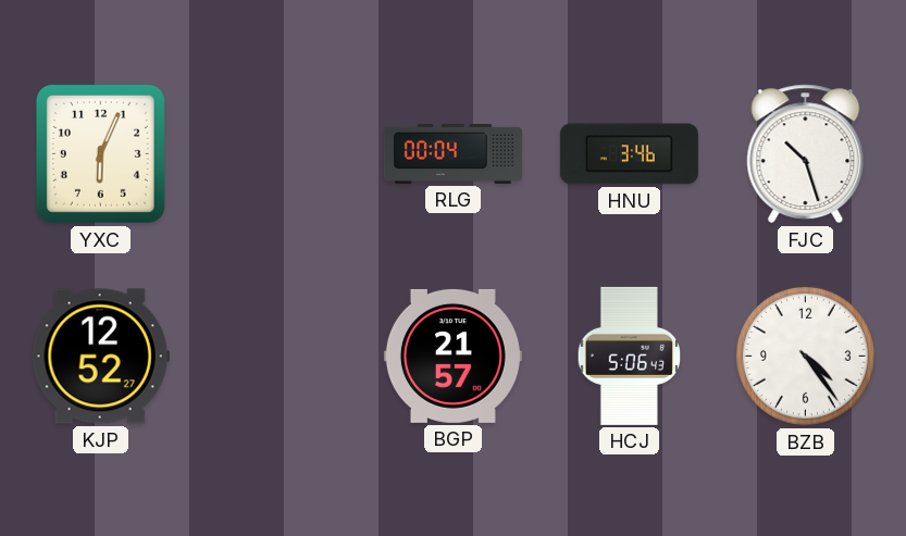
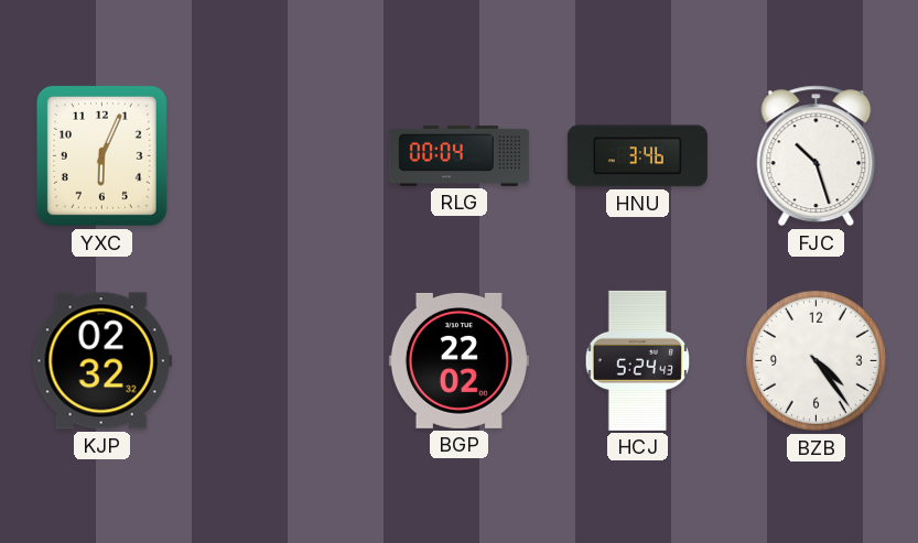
KJP: 12:52 -> 02:32
BGP: 21:57 -> 22:02
HCJ: 5:06 -> 5:24
